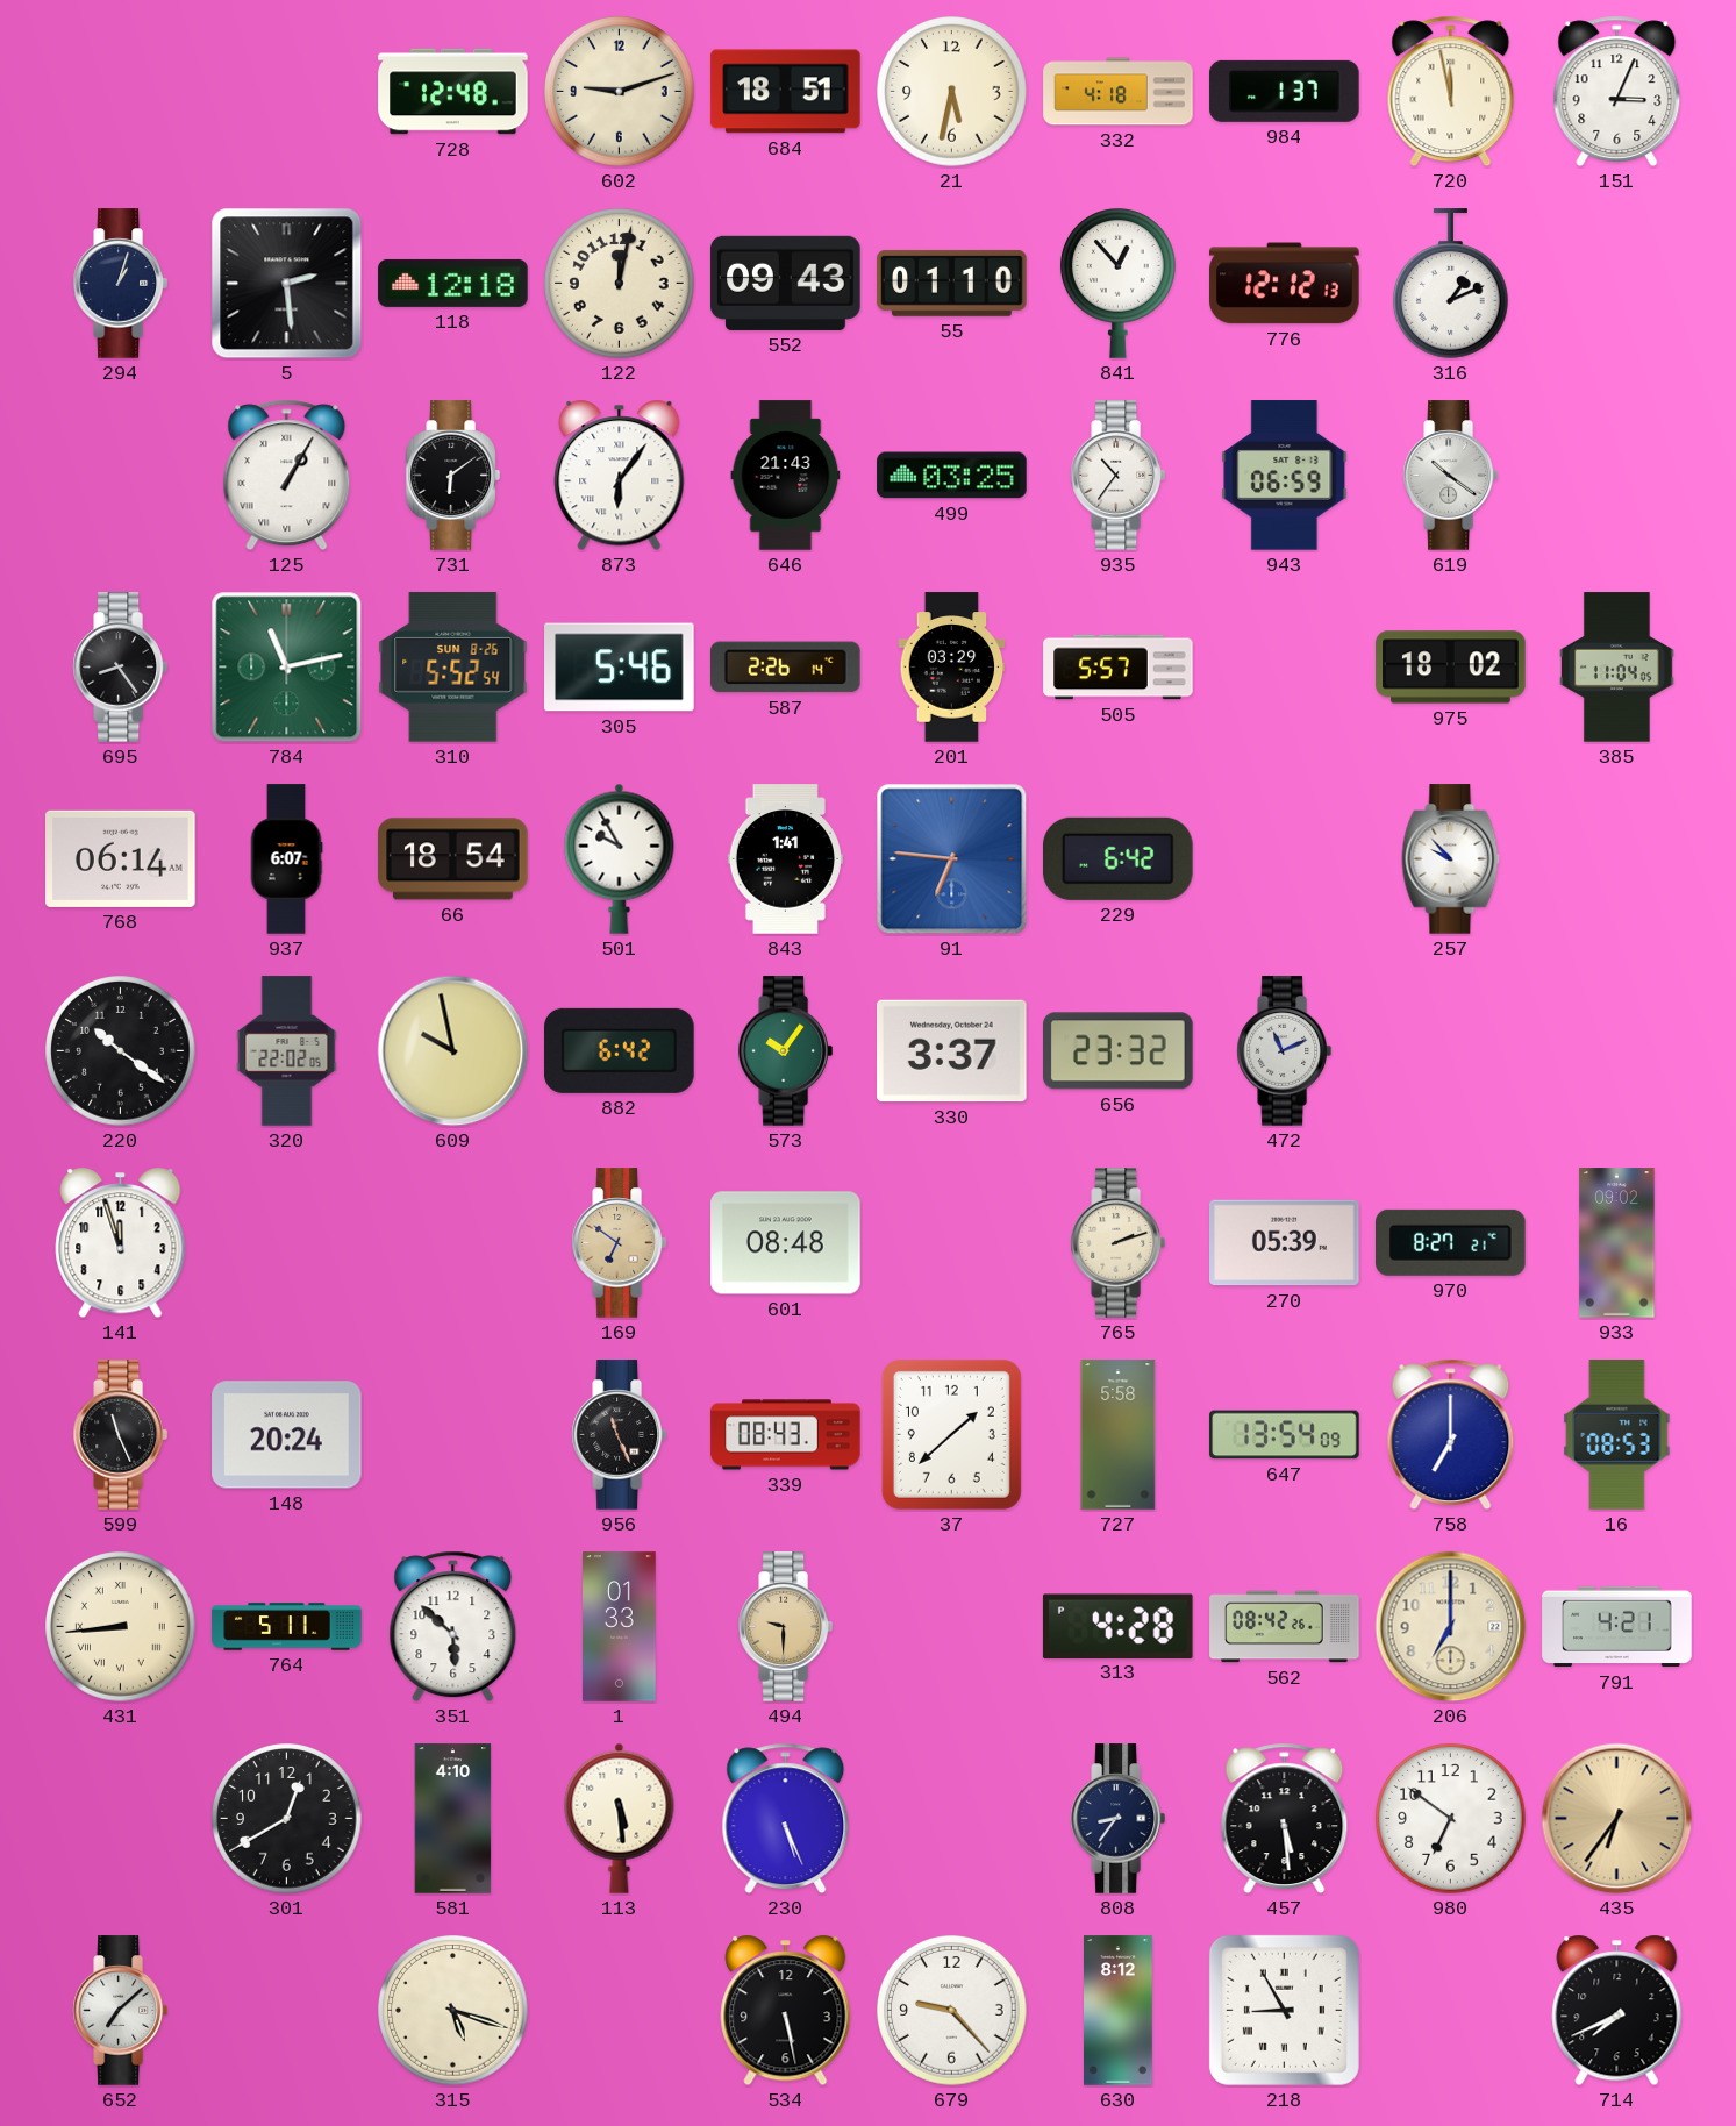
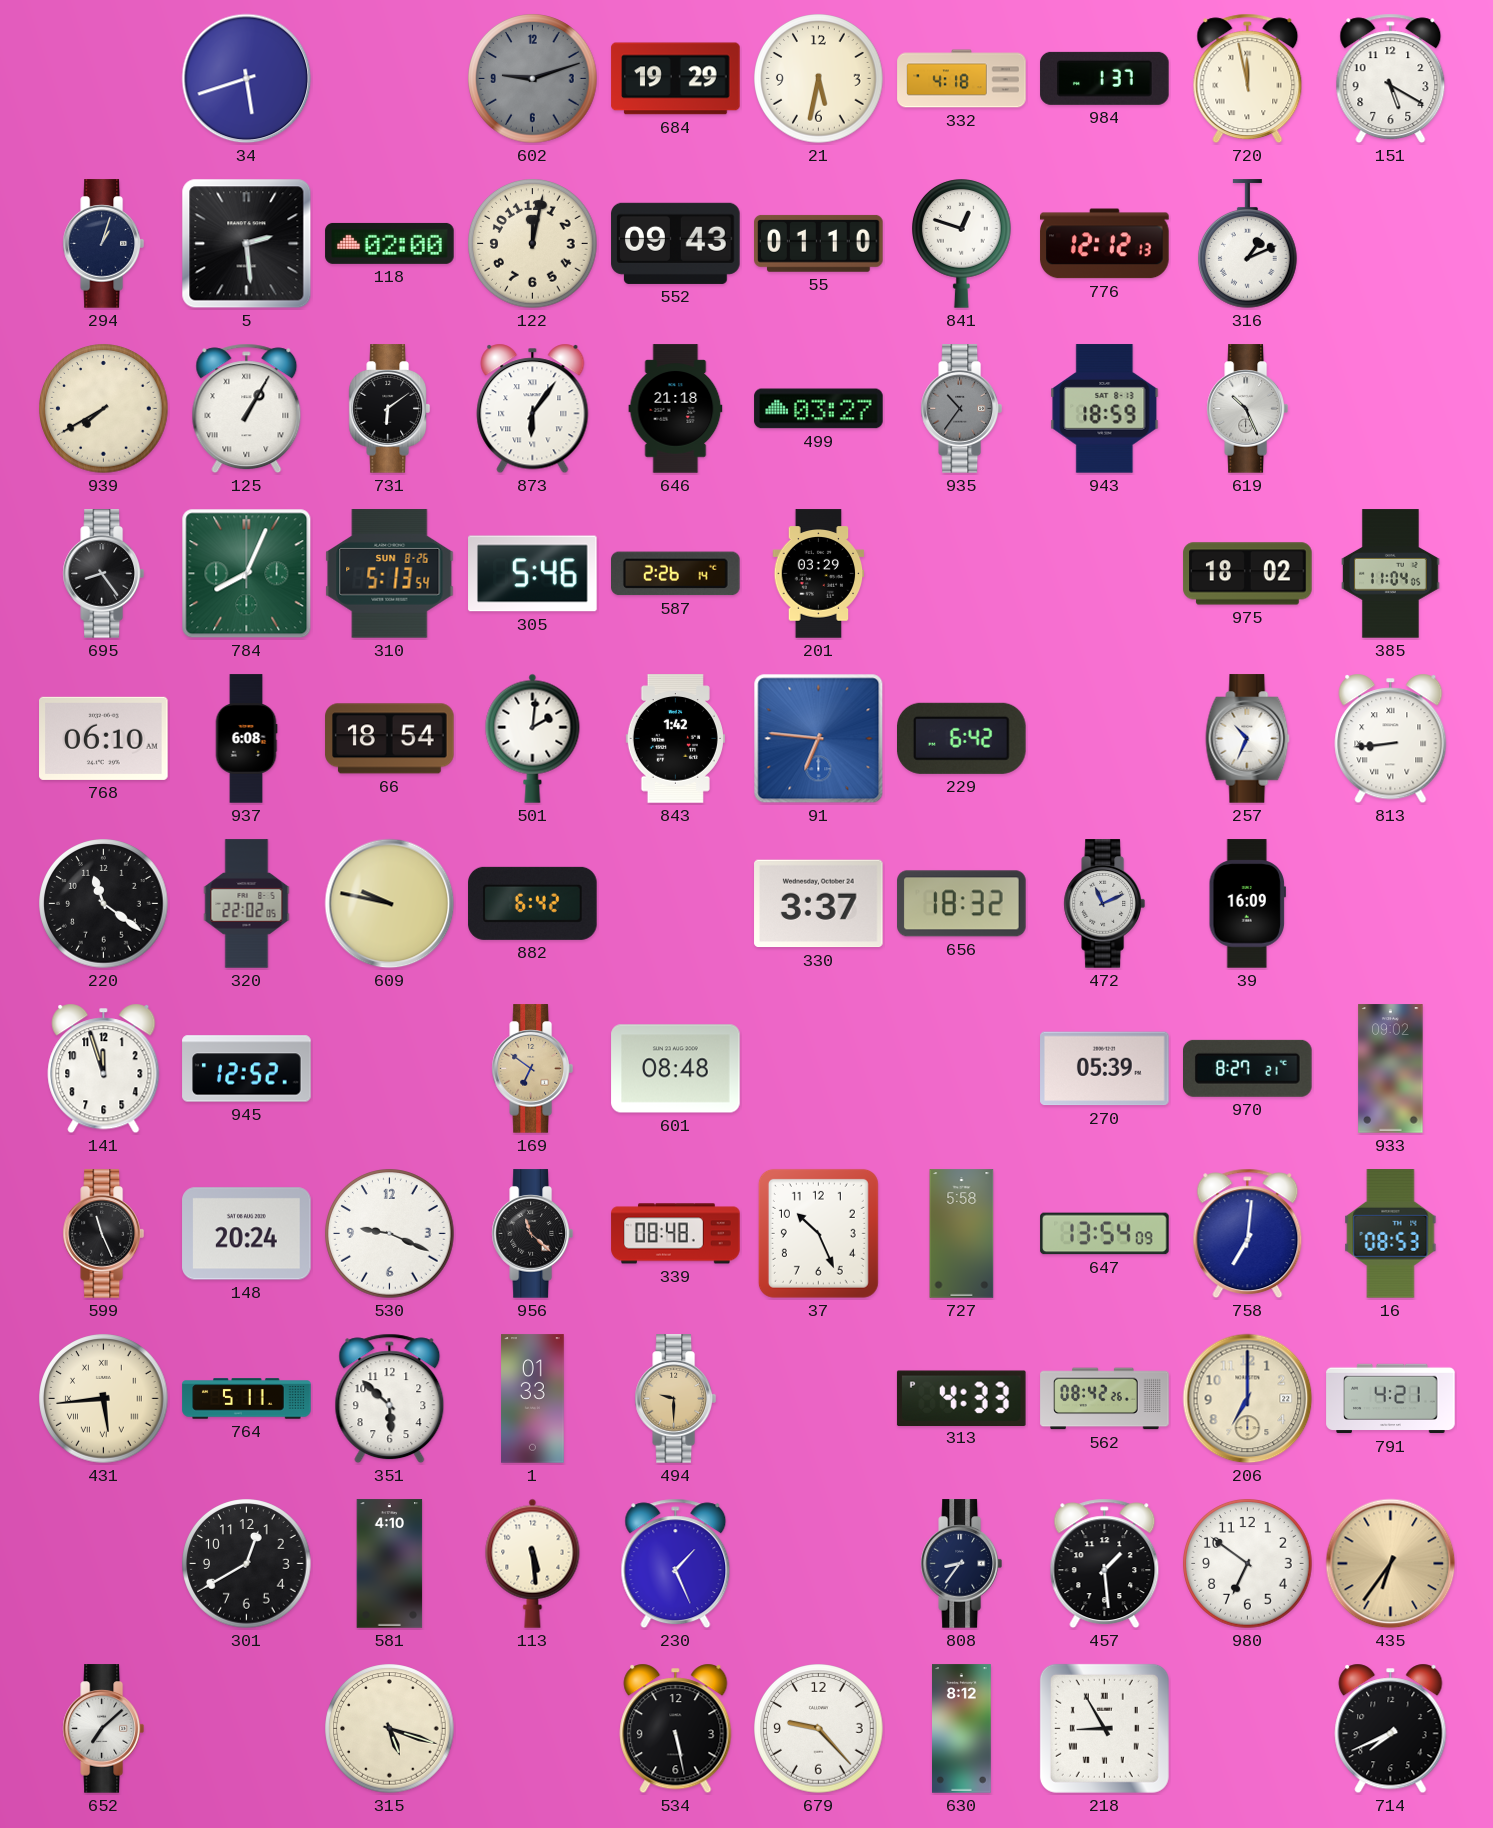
34: none -> 5:42
728: 12:48 -> none
602 dial: cream -> grey
684: 18:51 -> 19:29
151: 3:04 -> 5:20
118: 12:18 -> 02:00
841: 12:53 -> 12:48
939: none -> 7:40
646: 21:43 -> 21:18
499: 03:25 -> 03:27
935 dial: white -> grey
943: 06:59 -> 18:59
619: 10:21 -> 10:26
784: 11:13 -> 8:04
310: 5:52 -> 5:13
505: 5:57 -> none
768: 06:14 -> 06:10
937: 6:07 -> 6:08
501: 9:55 -> 2:01
843: 1:41 -> 1:42
257: 9:53 -> 10:34
813: none -> 8:44
220: 10:21 -> 11:21
609: 9:58 -> 9:47
573: 10:06 -> none
656: 23:32 -> 18:32
39: none -> 16:09
945: none -> 12:52
765: 2:12 -> none
530: none -> 9:19
956: 11:26 -> 11:22
339: 08:43 -> 08:48
37: 1:38 -> 10:26
758: 7:00 -> 7:01
431: 8:44 -> 5:44
313: 4:28 -> 4:33
230: 5:26 -> 1:26
457: 5:29 -> 1:29
